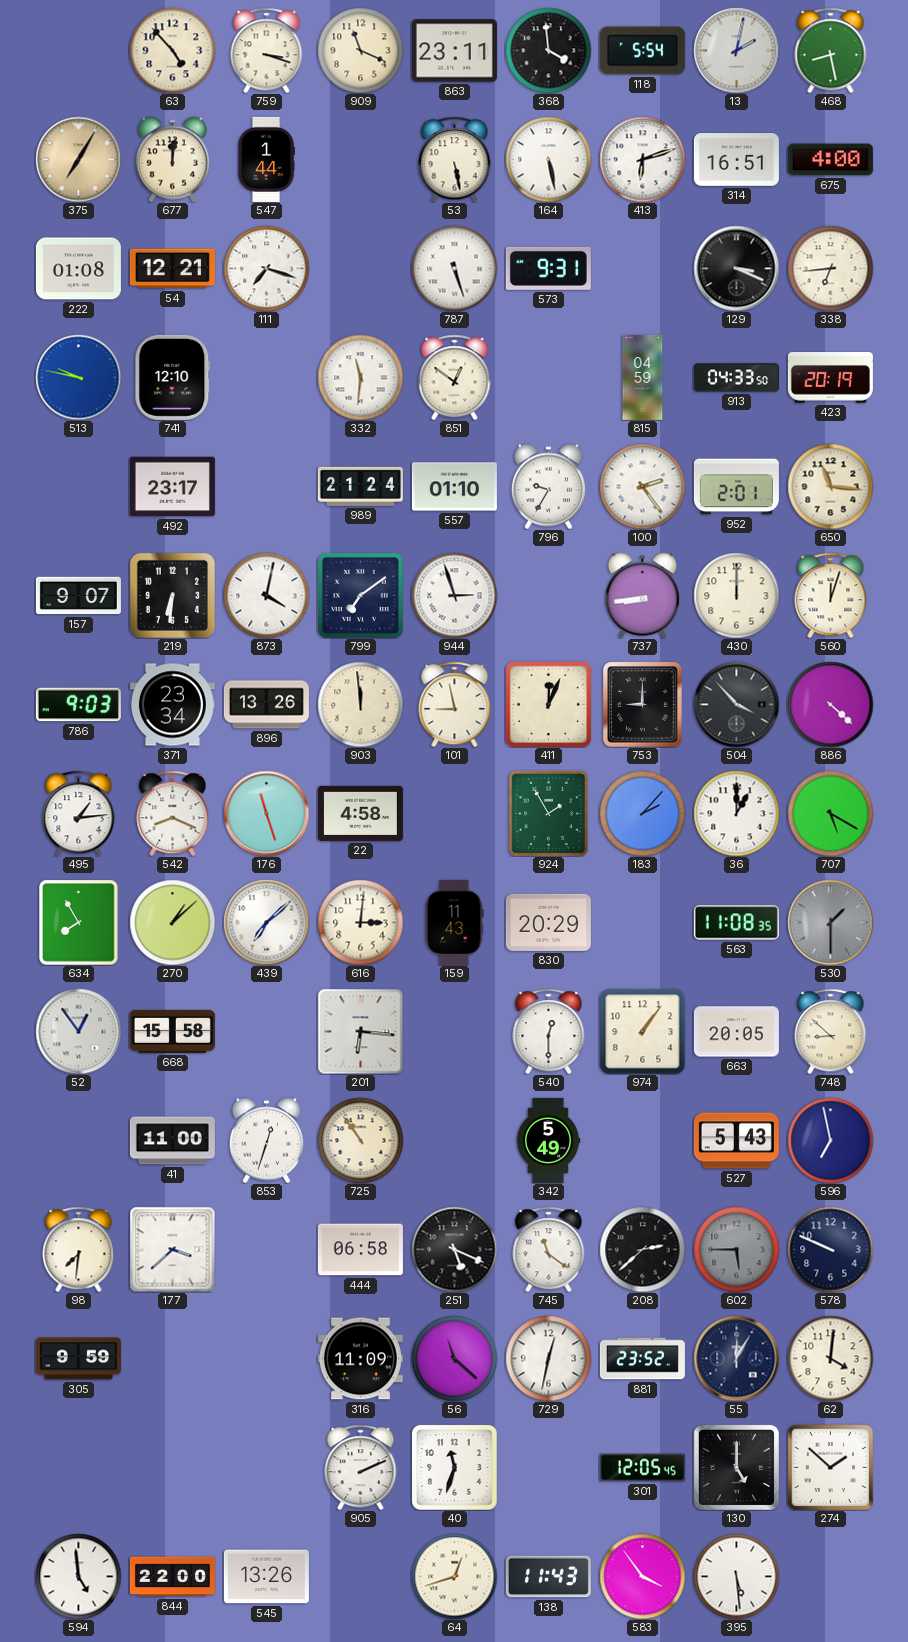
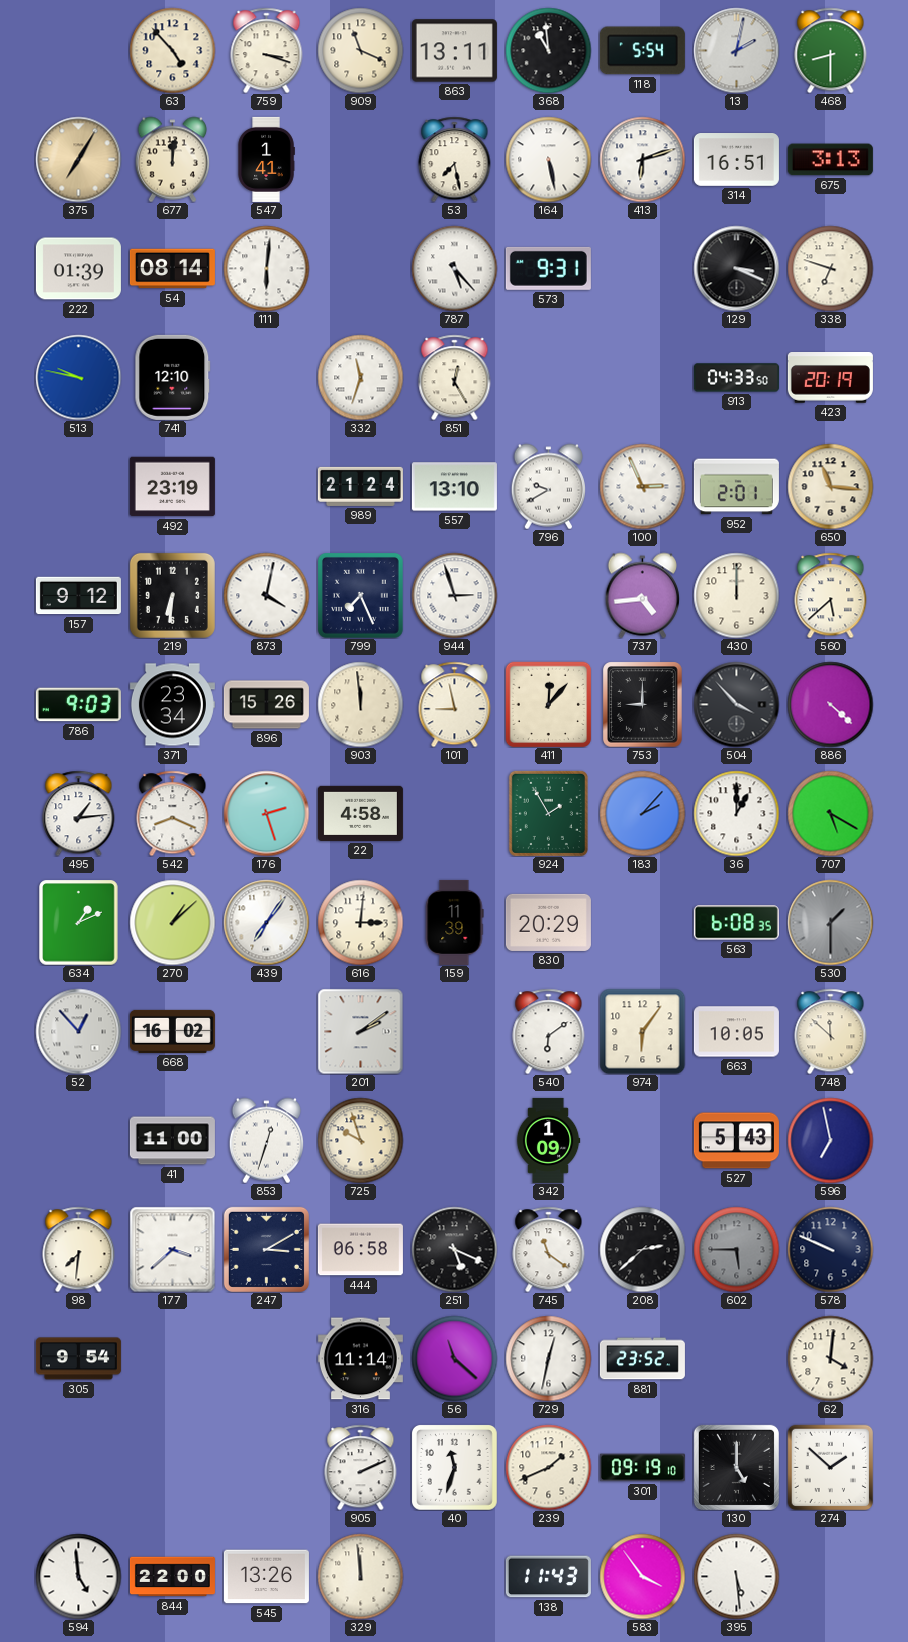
863: 23:11 -> 13:11
368: 3:59 -> 10:59
468: 8:28 -> 8:30
547: 1:44 -> 1:41
53: 5:28 -> 7:28
675: 4:00 -> 3:13
222: 01:08 -> 01:39
54: 12:21 -> 08:14
111: 7:18 -> 6:01
787: 5:27 -> 5:23
338: 6:44 -> 6:48
332: 11:31 -> 11:33
851: 12:51 -> 12:25
815: 04:59 -> none
492: 23:17 -> 23:19
557: 01:10 -> 13:10
796: 9:35 -> 9:40
100: 2:24 -> 2:56
157: 9:07 -> 9:12
799: 7:09 -> 7:26
737: 8:44 -> 4:44
560: 12:03 -> 5:38
896: 13:26 -> 15:26
411: 12:04 -> 12:07
176: 11:27 -> 2:27
634: 7:55 -> 1:11
439: 7:08 -> 7:06
159: 11:43 -> 11:39
563: 11:08 -> 6:08
52: 12:54 -> 12:53
668: 15:58 -> 16:02
201: 6:16 -> 2:09
540: 12:30 -> 6:09
974: 1:06 -> 6:06
663: 20:05 -> 10:05
748: 8:52 -> 11:52
725: 10:54 -> 9:57
342: 5:49 -> 1:09
247: none -> 3:10
305: 9:59 -> 9:54
316: 11:09 -> 11:14
55: 12:05 -> none
239: none -> 1:41
301: 12:05 -> 09:19
329: none -> 11:59
64: 12:42 -> none
